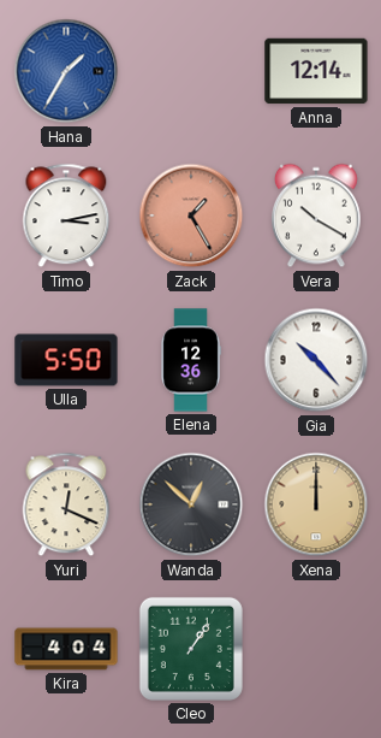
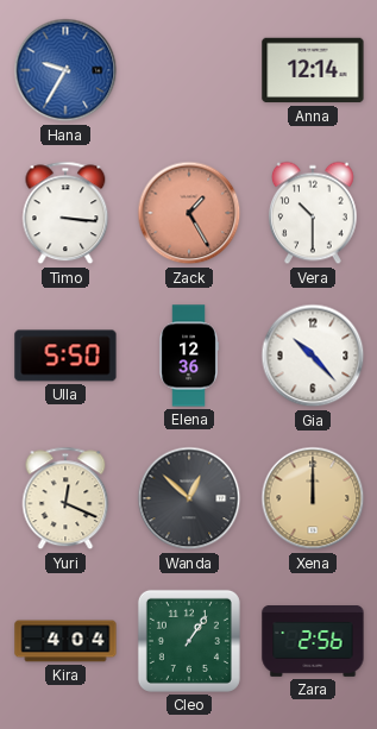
Hana: 1:35 -> 9:35
Timo: 3:13 -> 3:16
Vera: 10:20 -> 10:30
Zara: none -> 2:56
